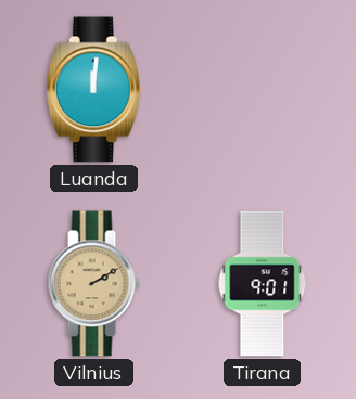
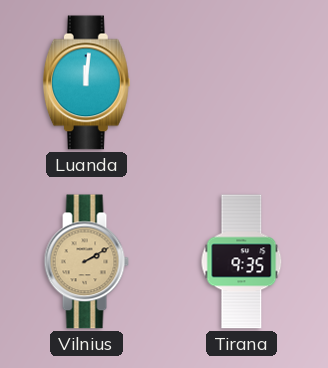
Tirana: 9:01 -> 9:35
